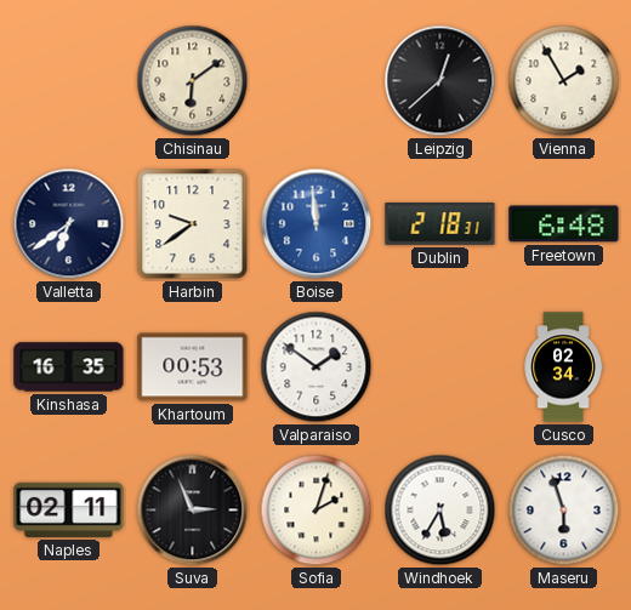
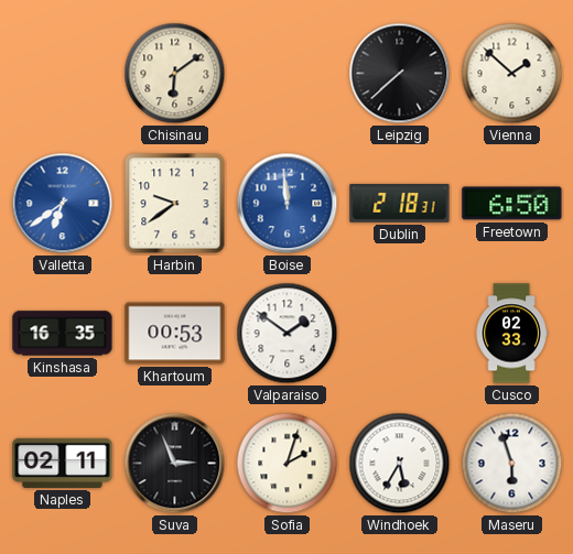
Leipzig: 12:38 -> 7:38
Vienna: 1:55 -> 1:52
Valletta dial: navy -> blue
Freetown: 6:48 -> 6:50
Cusco: 02:34 -> 02:33
